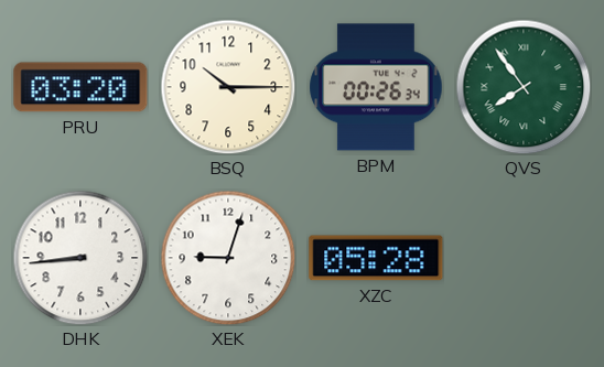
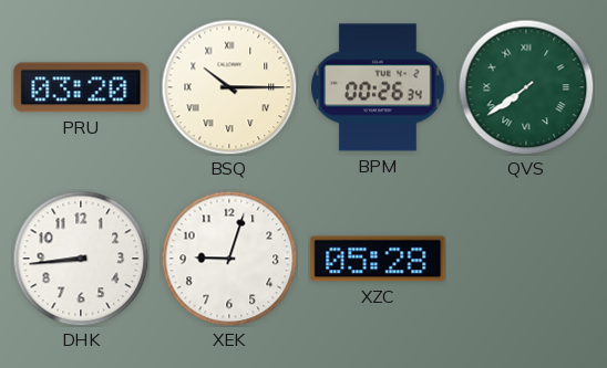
BSQ numerals: Arabic -> Roman
QVS: 7:54 -> 7:39
